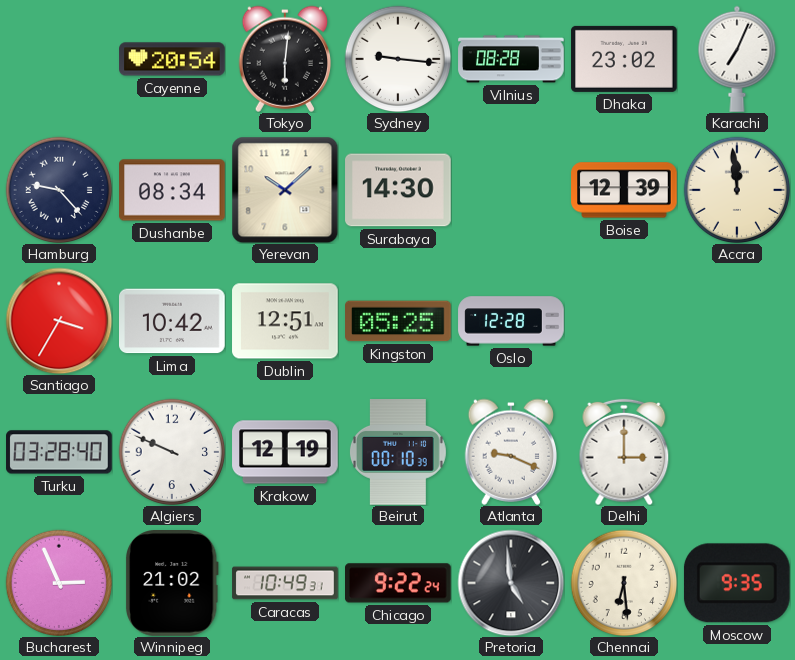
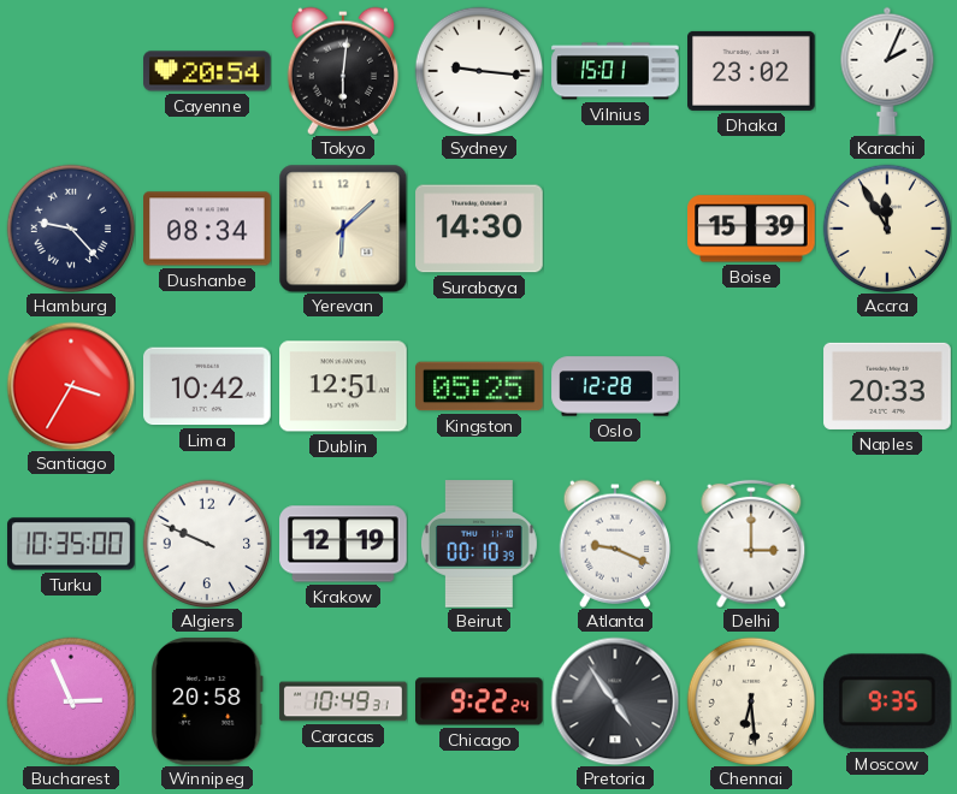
Vilnius: 08:28 -> 15:01
Karachi: 7:04 -> 2:04
Yerevan: 10:08 -> 6:08
Boise: 12:39 -> 15:39
Accra: 11:59 -> 11:55
Naples: none -> 20:33
Turku: 03:28 -> 10:35
Winnipeg: 21:02 -> 20:58
Pretoria: 4:59 -> 4:54
